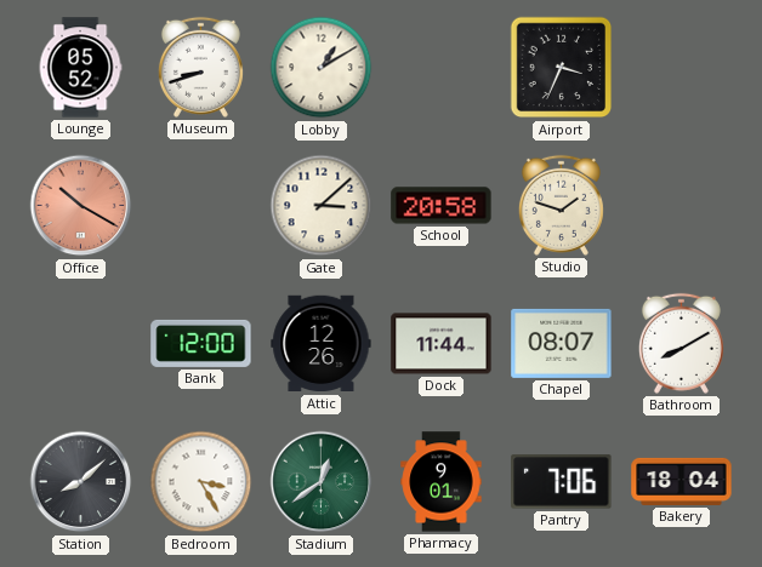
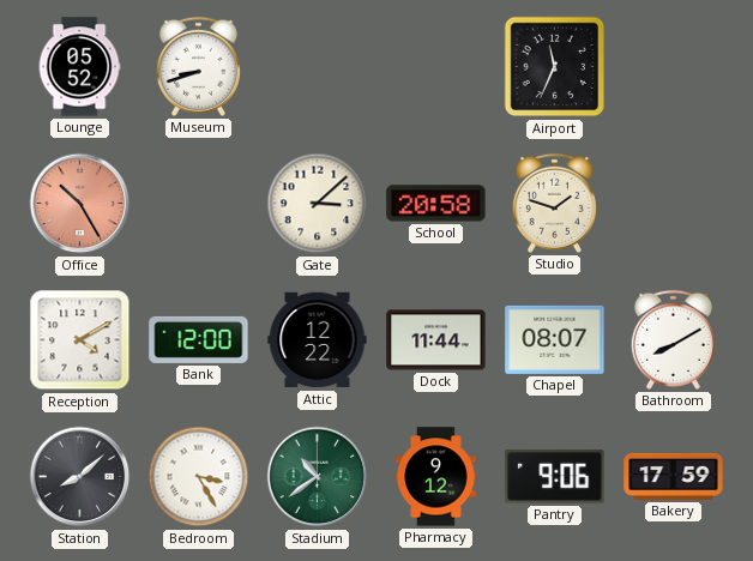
Lobby: 1:10 -> none
Airport: 3:34 -> 11:34
Office: 10:20 -> 10:25
Reception: none -> 4:10
Attic: 12:26 -> 12:22
Stadium: 12:39 -> 10:39
Pharmacy: 9:01 -> 9:12
Pantry: 7:06 -> 9:06
Bakery: 18:04 -> 17:59
